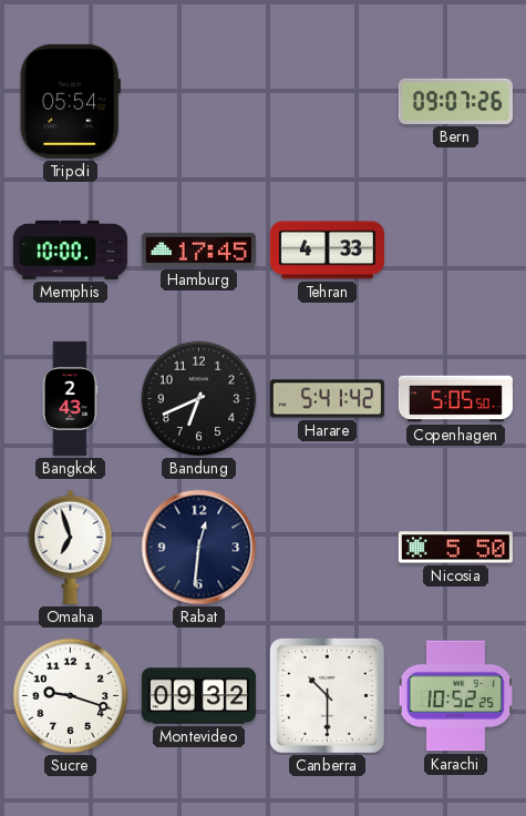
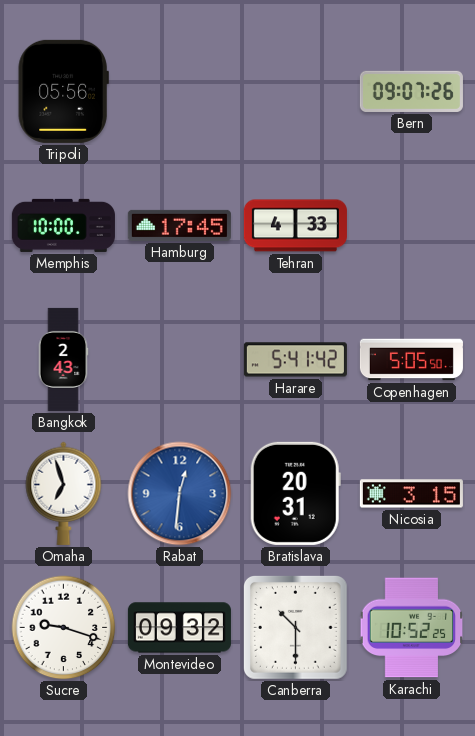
Tripoli: 05:54 -> 05:56
Bandung: 6:41 -> none
Rabat dial: navy -> blue
Bratislava: none -> 20:31
Nicosia: 5:50 -> 3:15
